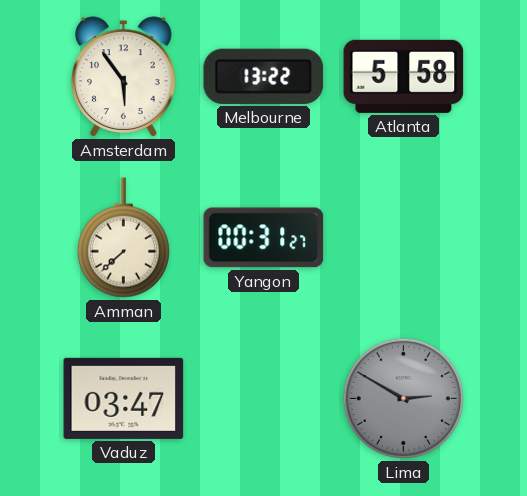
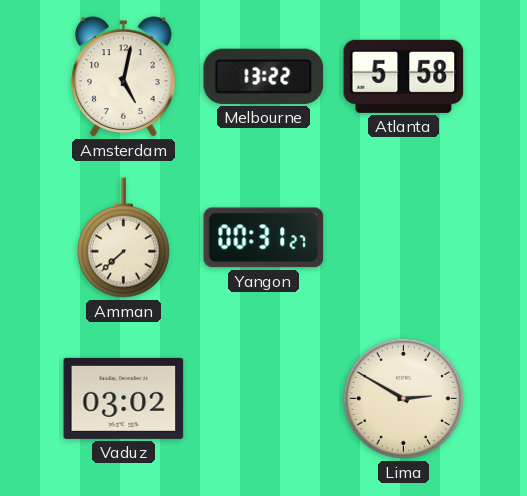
Amsterdam: 5:54 -> 5:02
Vaduz: 03:47 -> 03:02
Lima dial: grey -> cream
